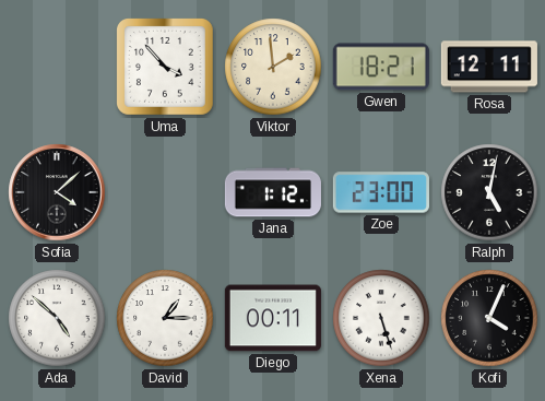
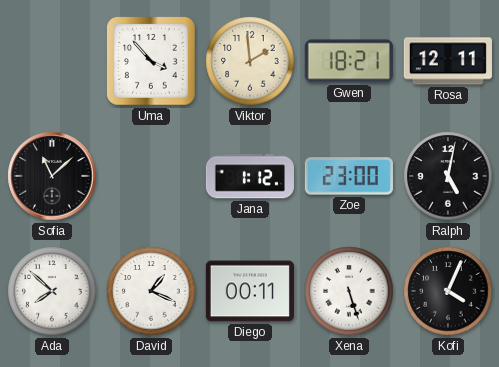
Sofia: 4:08 -> 11:08
Ada: 4:52 -> 7:52
David: 1:15 -> 1:19
